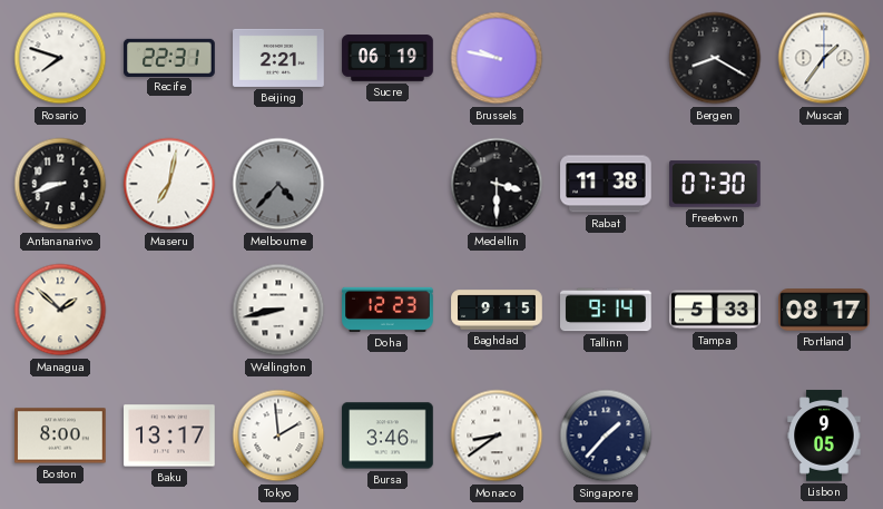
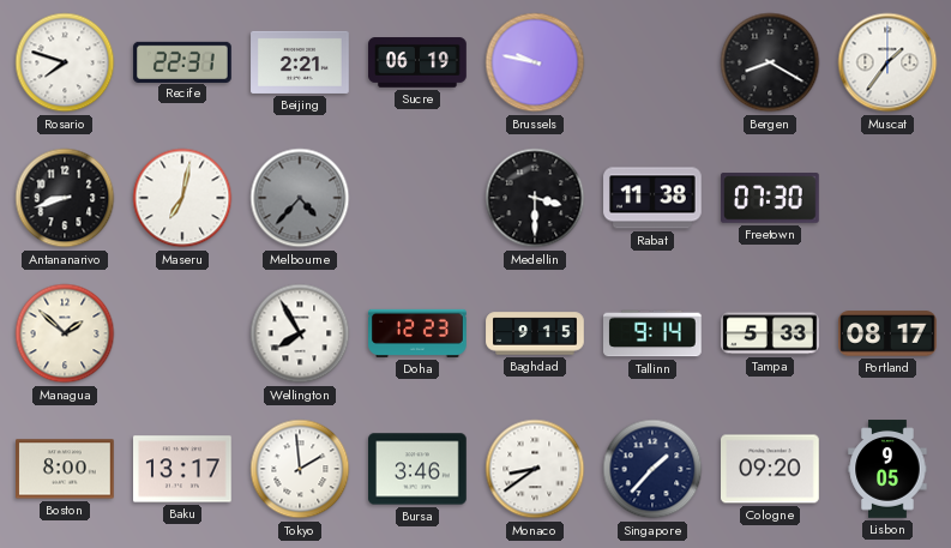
Wellington: 8:43 -> 7:55
Cologne: none -> 09:20
